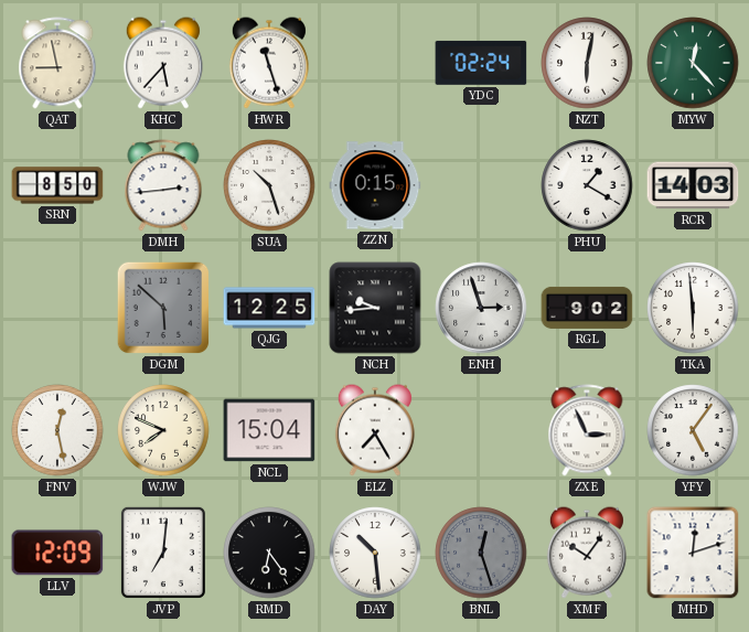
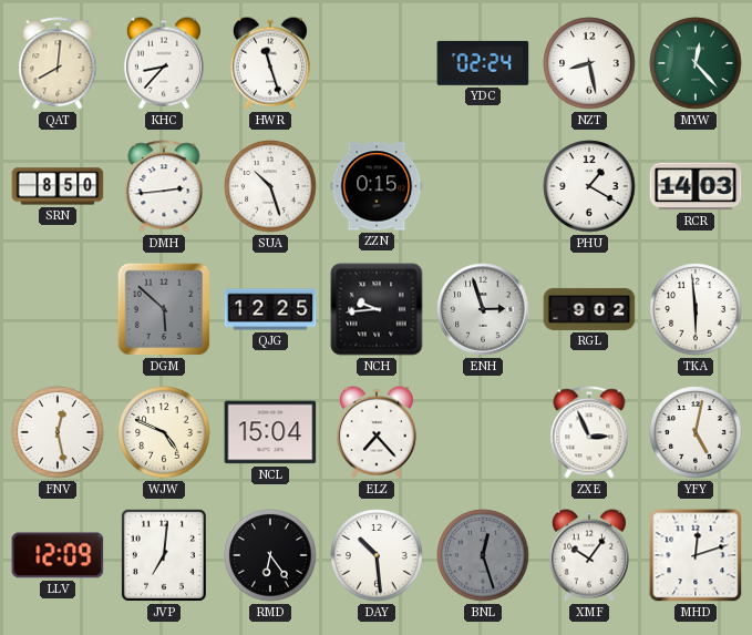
QAT: 8:58 -> 8:01
KHC: 5:37 -> 8:37
NZT: 6:02 -> 8:28
WJW: 7:49 -> 4:49
ELZ: 7:25 -> 7:23
YFY: 5:06 -> 5:02
